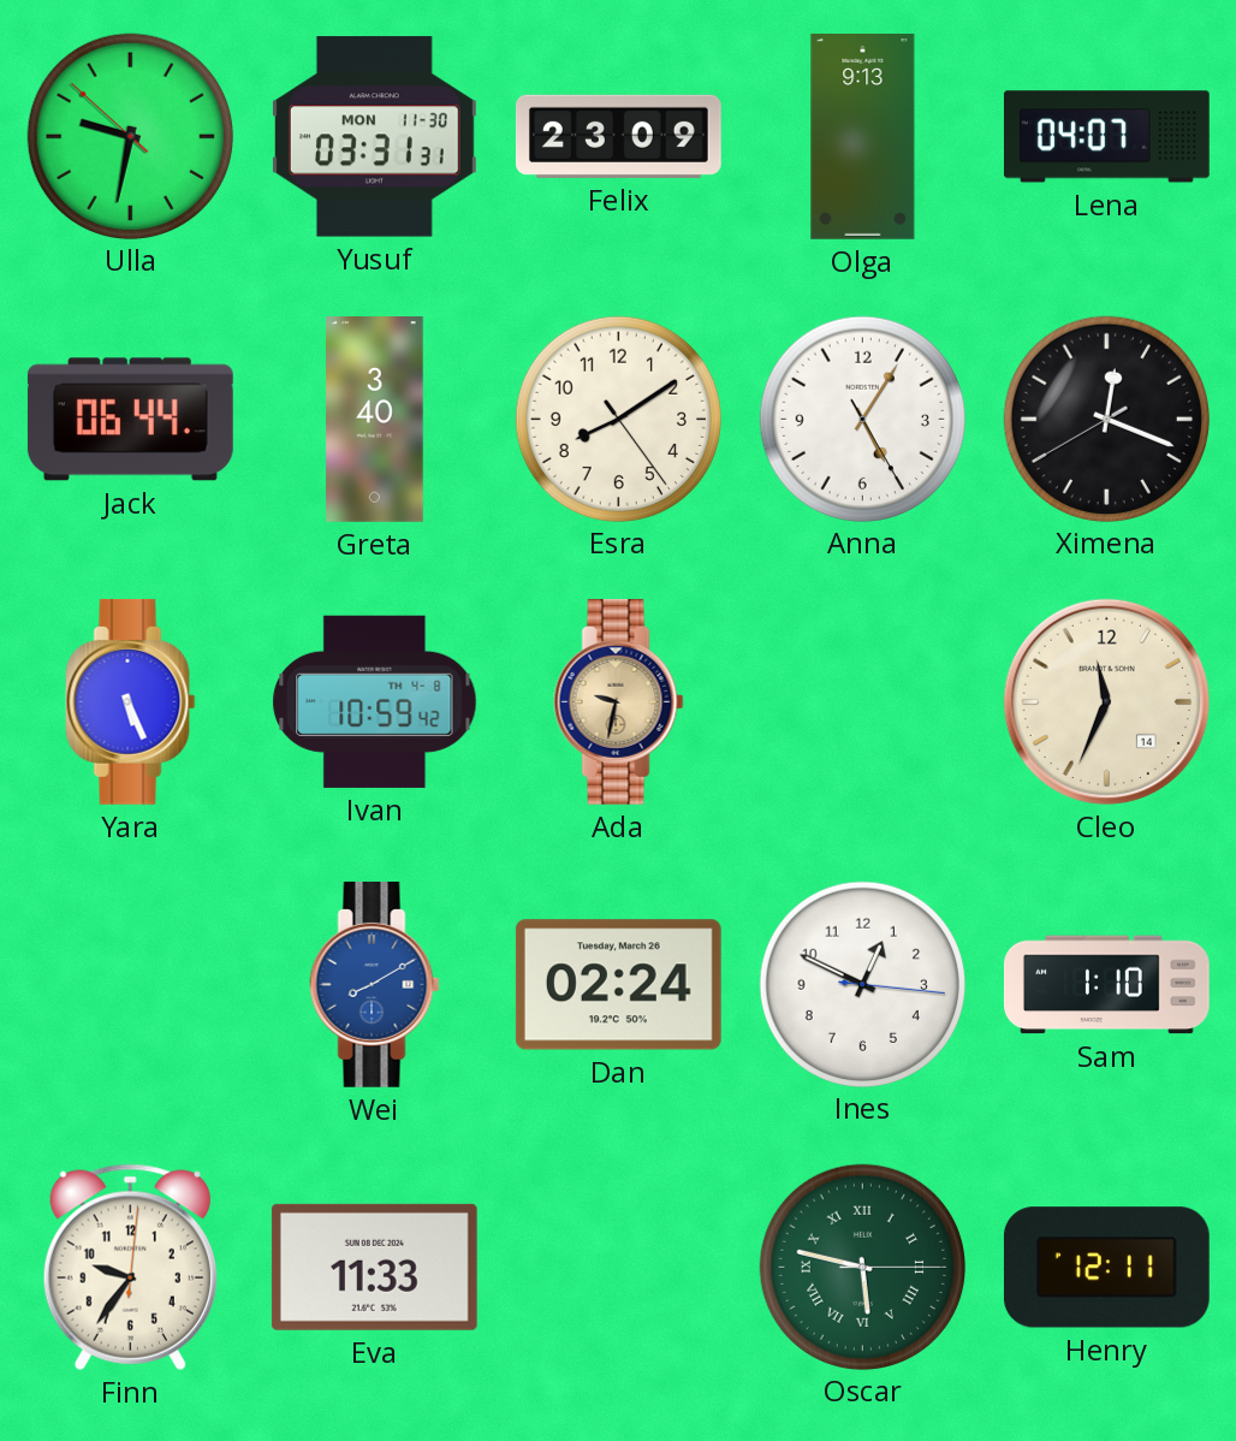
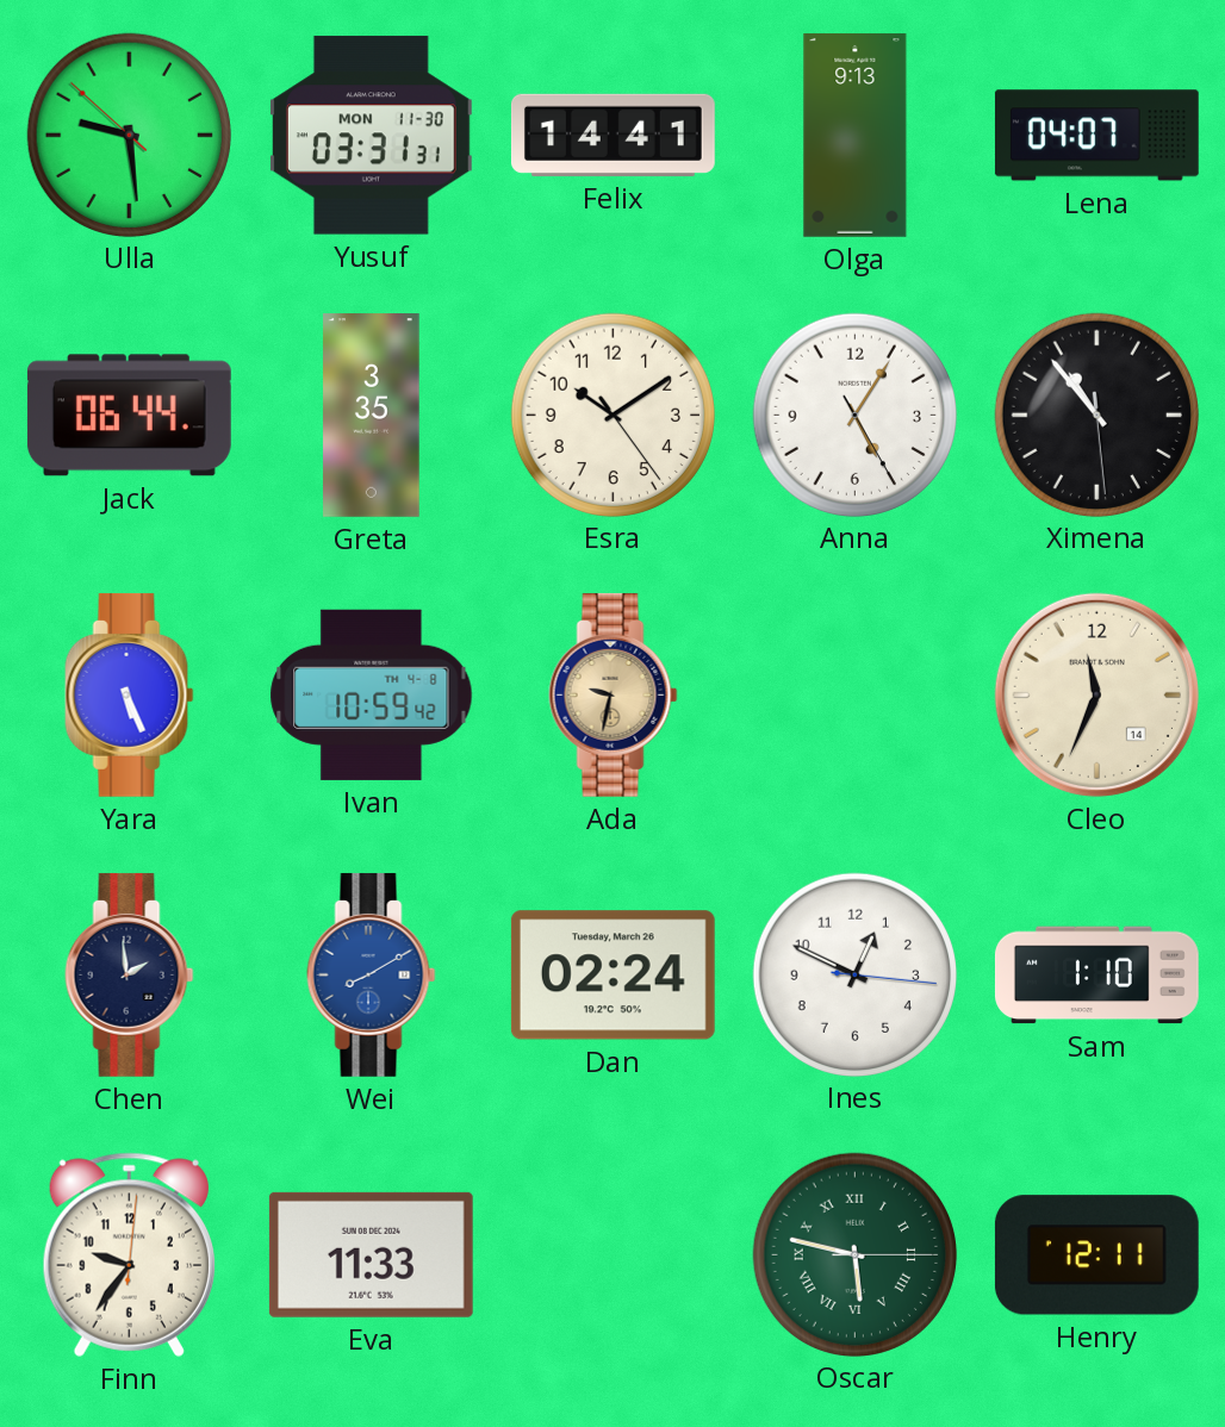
Ulla: 9:31 -> 9:28
Felix: 23:09 -> 14:41
Greta: 3:40 -> 3:35
Esra: 8:09 -> 10:09
Ximena: 12:18 -> 10:53
Chen: none -> 1:59
